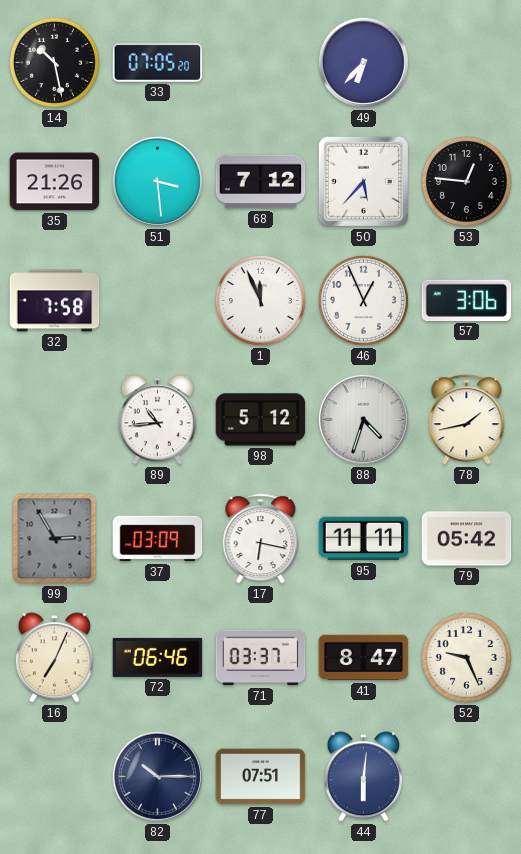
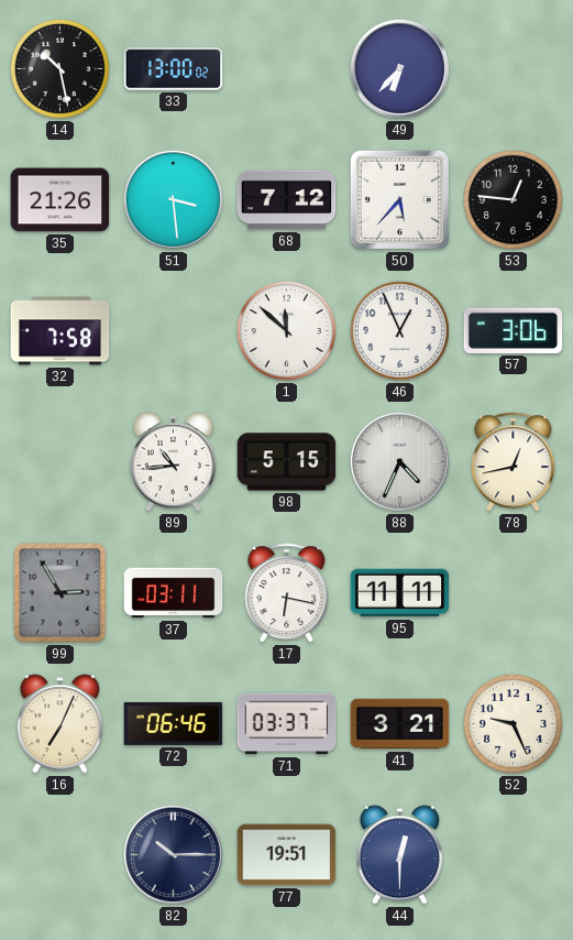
33: 07:05 -> 13:00
1: 11:56 -> 11:52
98: 5:12 -> 5:15
88: 4:33 -> 4:34
78: 1:43 -> 12:43
37: 03:09 -> 03:11
79: 05:42 -> none
41: 8:47 -> 3:21
77: 07:51 -> 19:51
44: 6:01 -> 12:30
